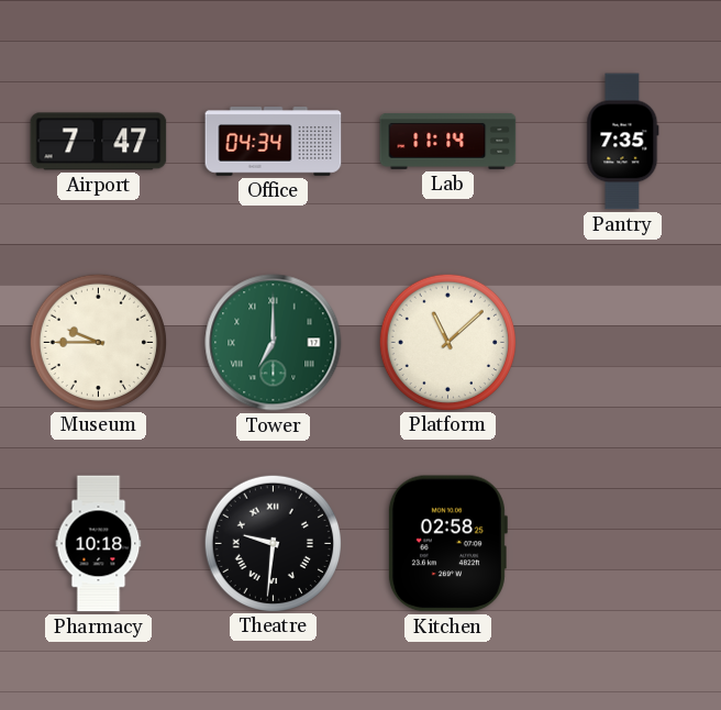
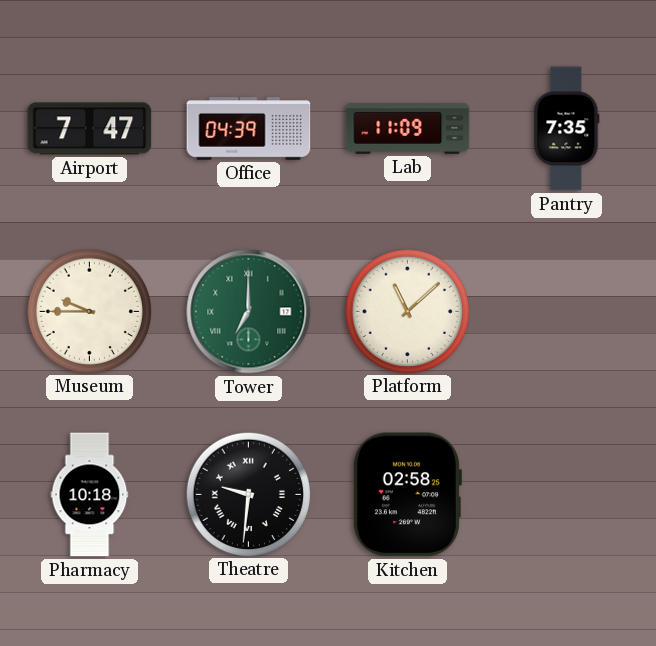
Office: 04:34 -> 04:39
Lab: 11:14 -> 11:09
